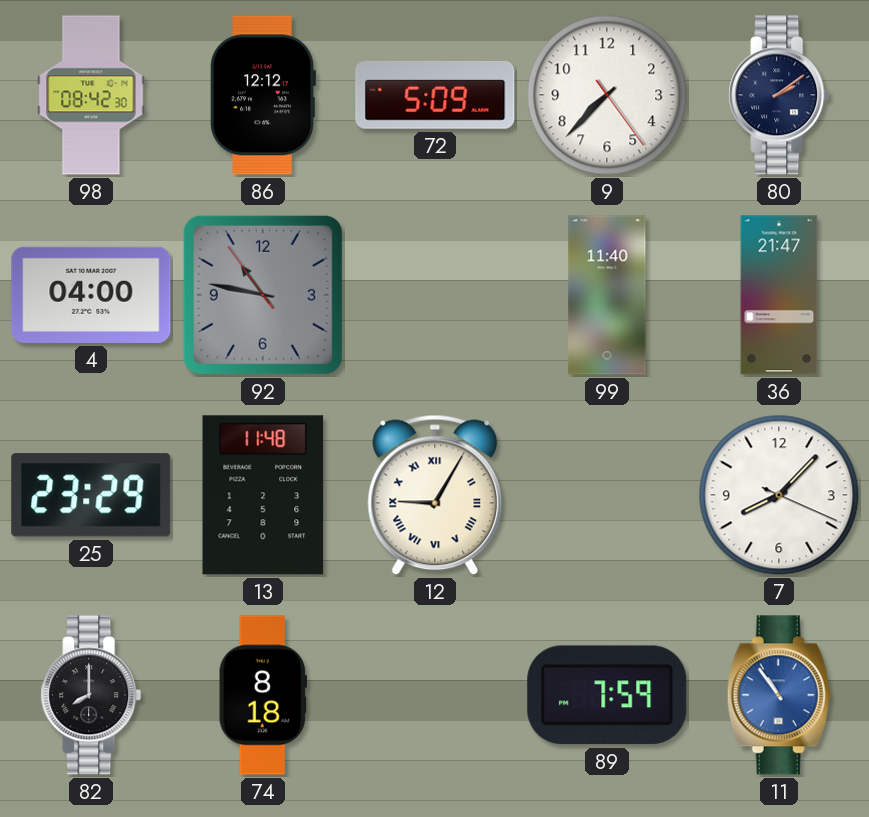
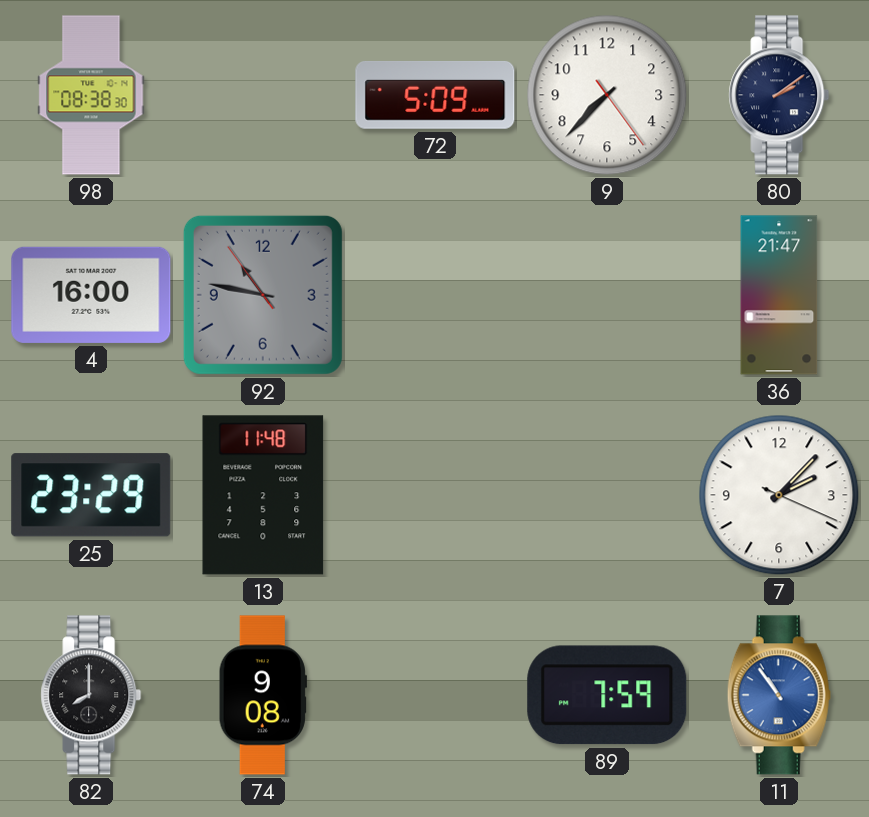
98: 08:42 -> 08:38
86: 12:12 -> none
4: 04:00 -> 16:00
99: 11:40 -> none
12: 9:05 -> none
7: 8:07 -> 2:07
74: 8:18 -> 9:08
